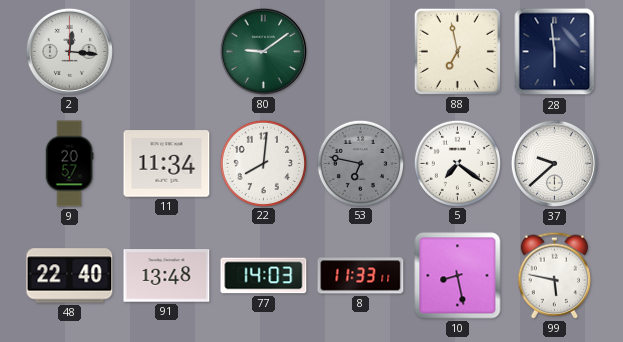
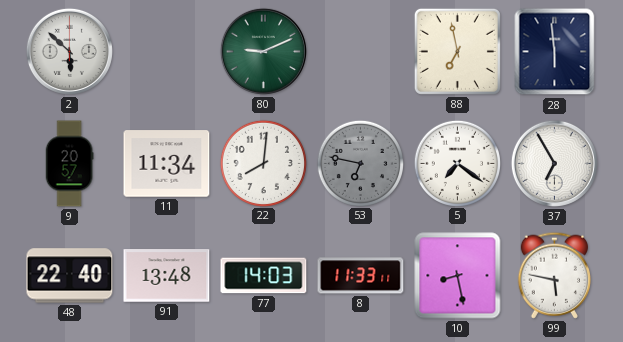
2: 12:16 -> 5:52
80: 9:09 -> 9:11
37: 9:38 -> 6:55
